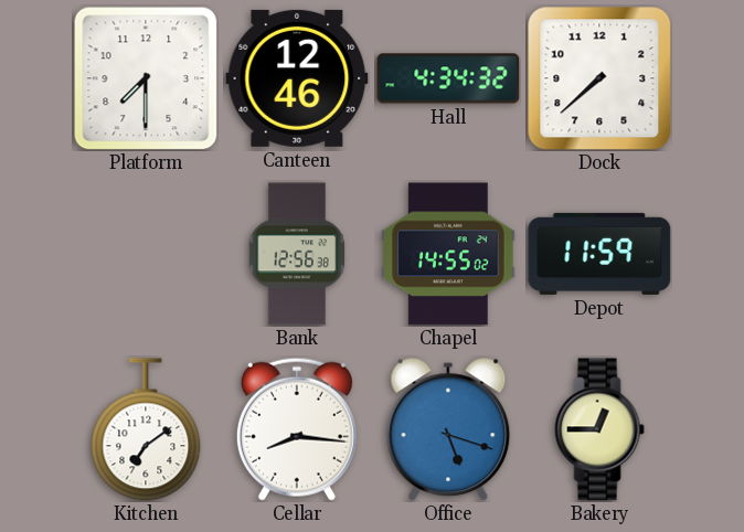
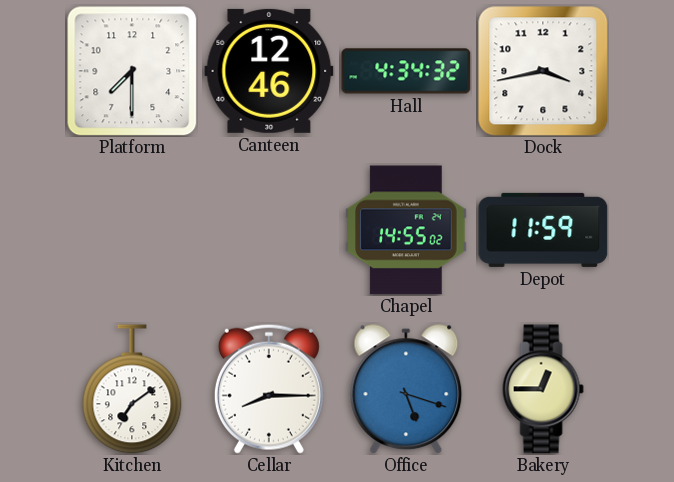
Dock: 7:38 -> 3:43
Bank: 12:56 -> none
Cellar: 8:16 -> 8:15
